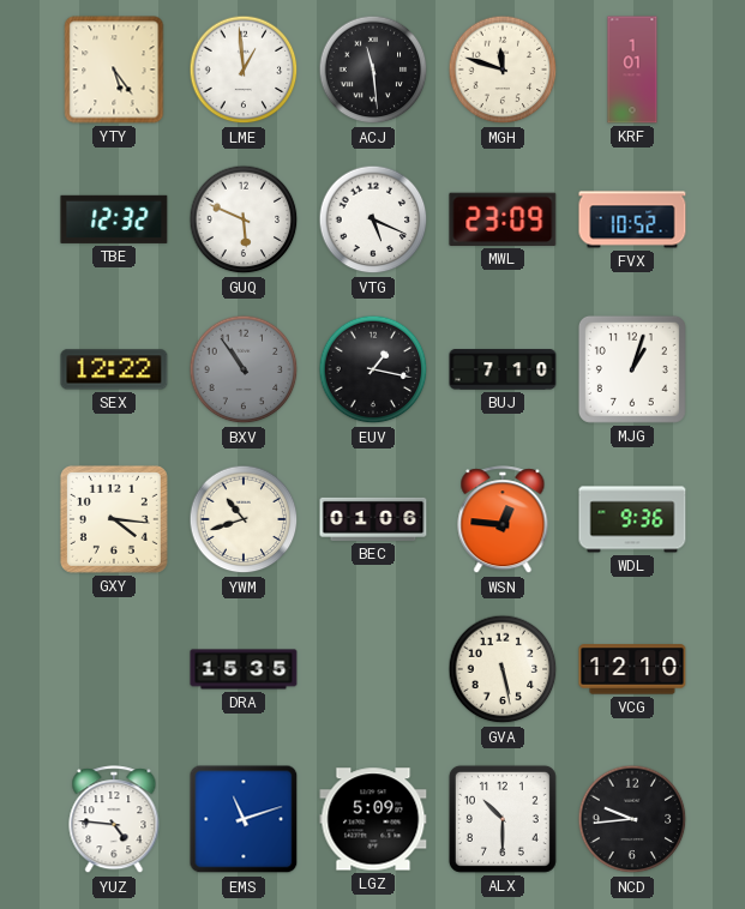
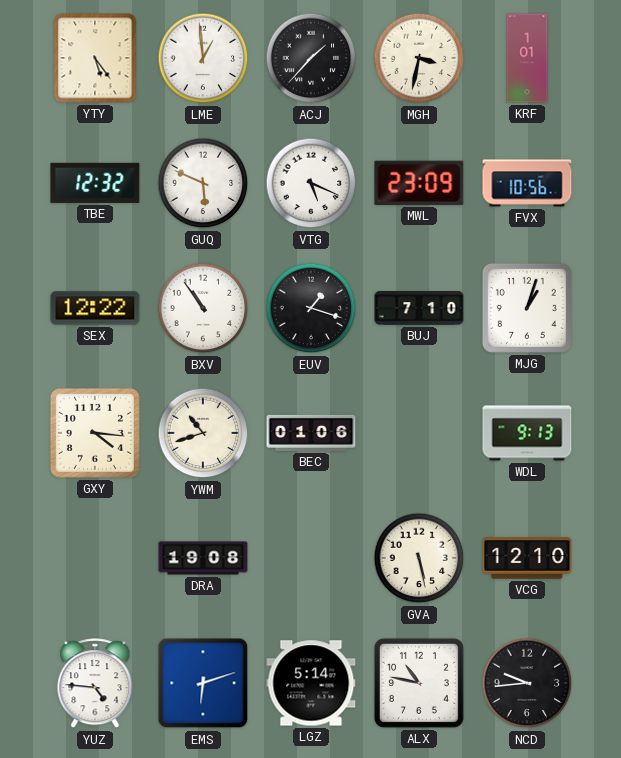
ACJ: 11:29 -> 1:37
MGH: 11:48 -> 3:32
FVX: 10:52 -> 10:56
BXV dial: grey -> white
EUV: 1:17 -> 1:18
WSN: 12:46 -> none
WDL: 9:36 -> 9:13
DRA: 15:35 -> 19:08
EMS: 11:12 -> 6:12
LGZ: 5:09 -> 5:14
ALX: 10:30 -> 10:47
